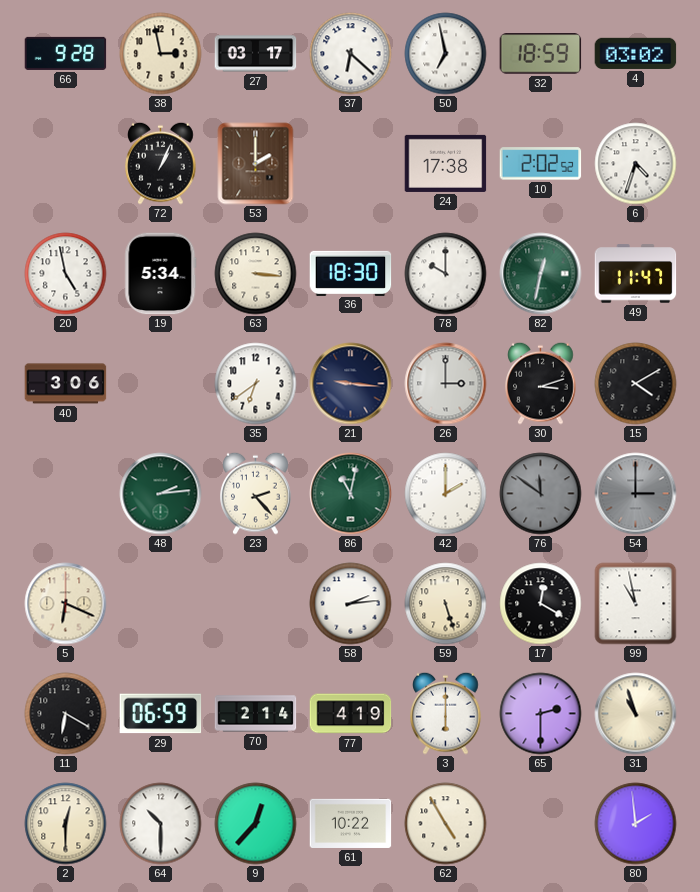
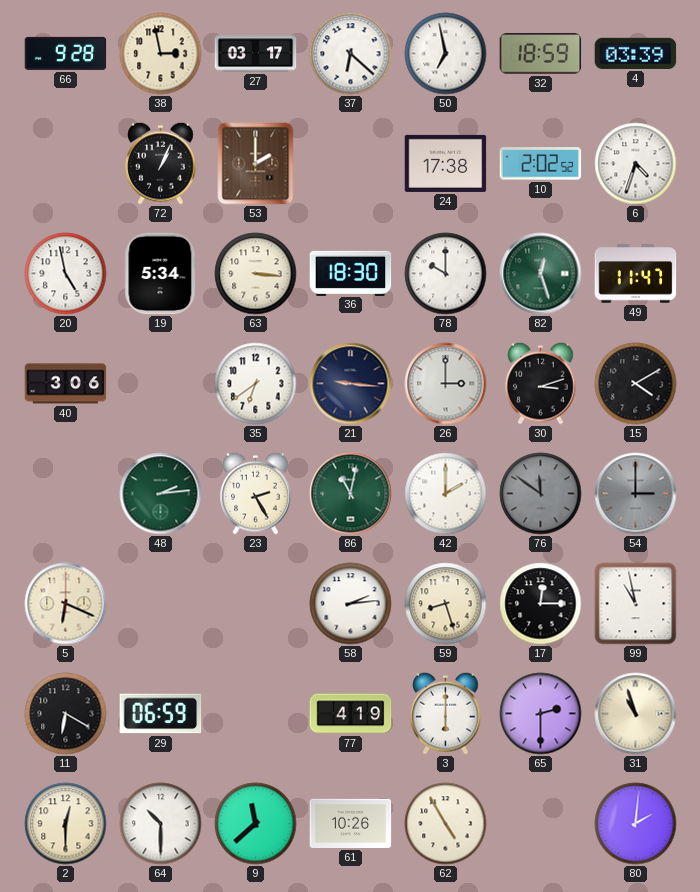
4: 03:02 -> 03:39
82: 12:32 -> 12:27
23: 2:23 -> 2:25
59: 5:27 -> 8:27
17: 12:20 -> 12:15
70: 2:14 -> none
9: 12:37 -> 11:38
61: 10:22 -> 10:26
80: 1:59 -> 2:01
